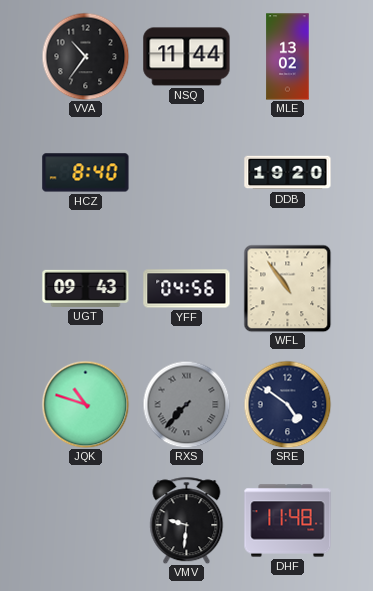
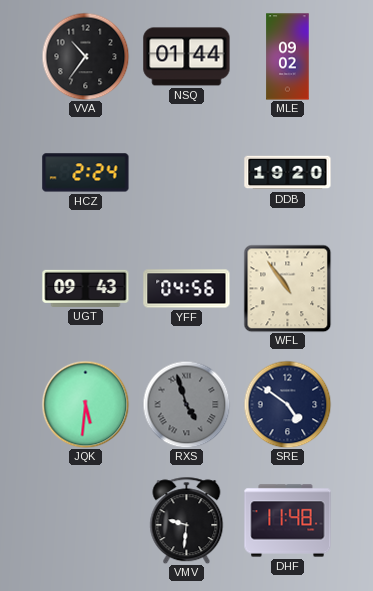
NSQ: 11:44 -> 01:44
MLE: 13:02 -> 09:02
HCZ: 8:40 -> 2:24
JQK: 10:48 -> 5:31
RXS: 7:37 -> 4:57
